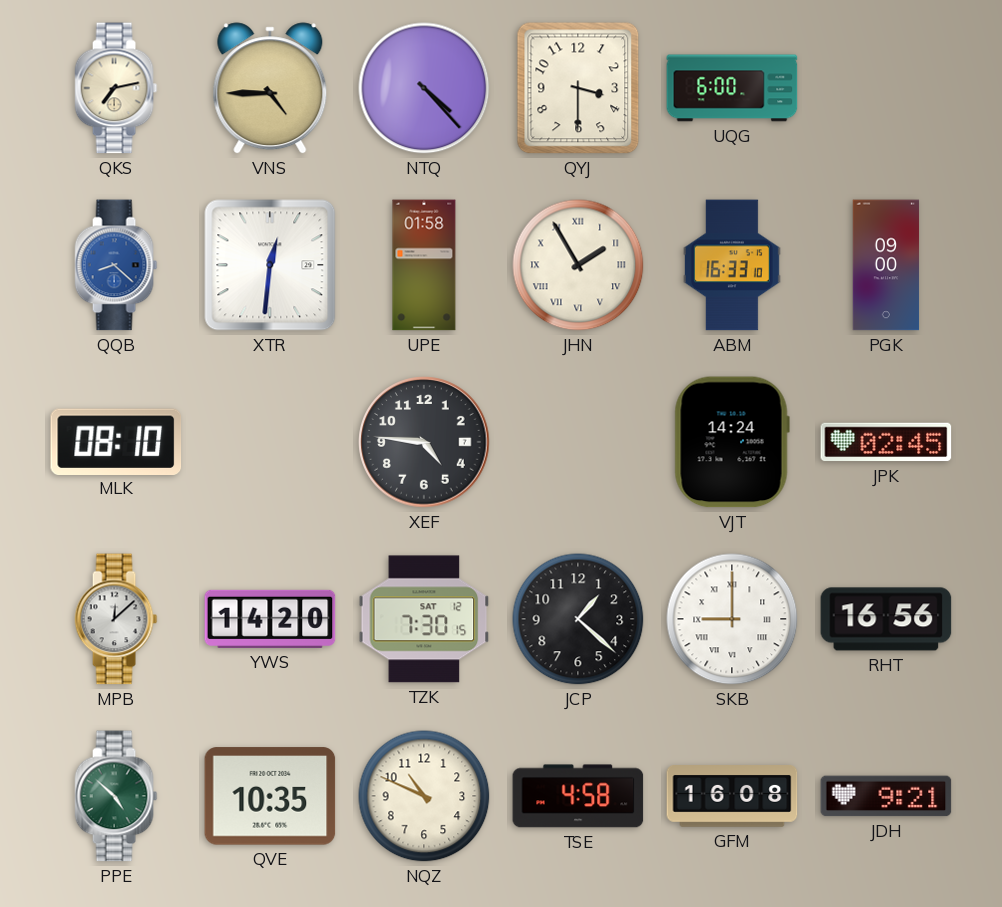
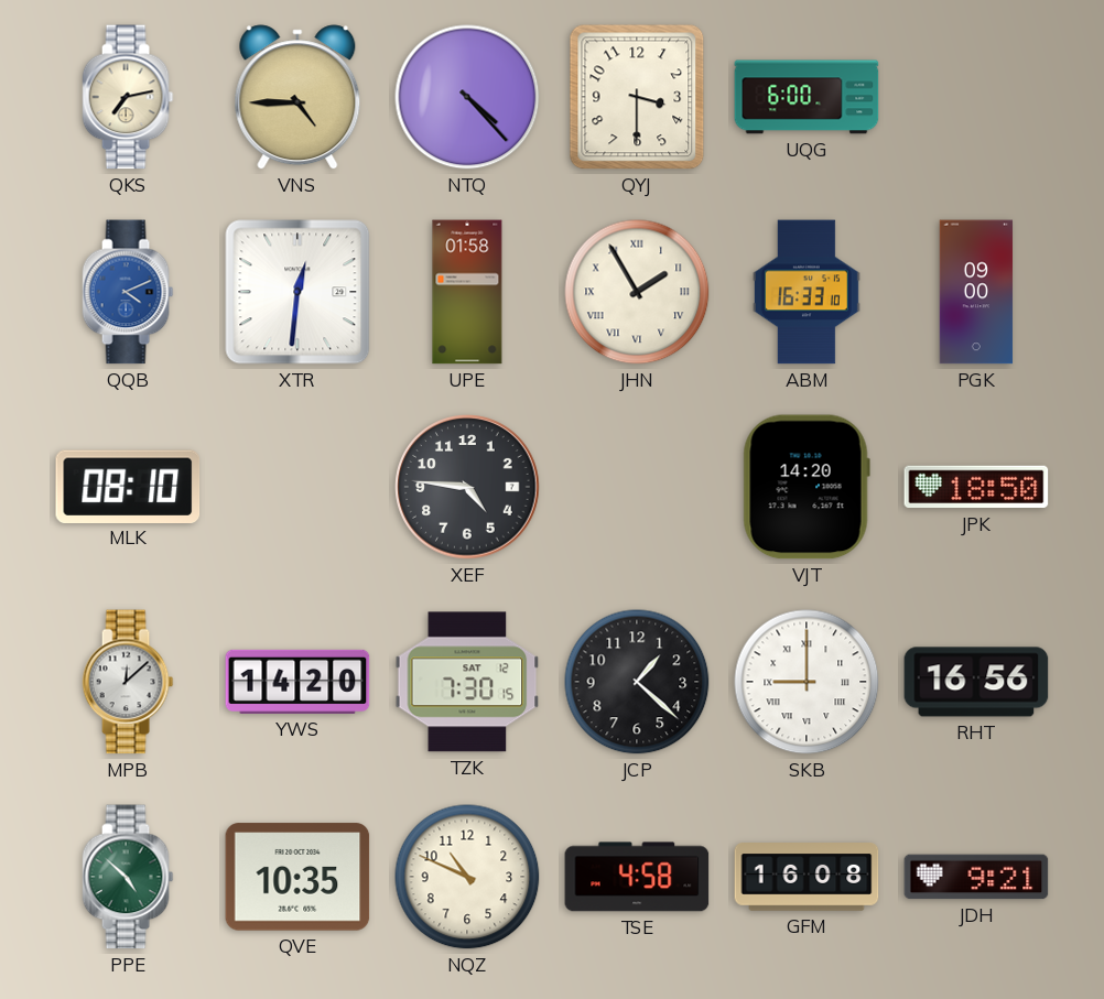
QQB: 8:22 -> 4:11
VJT: 14:24 -> 14:20
JPK: 02:45 -> 18:50
